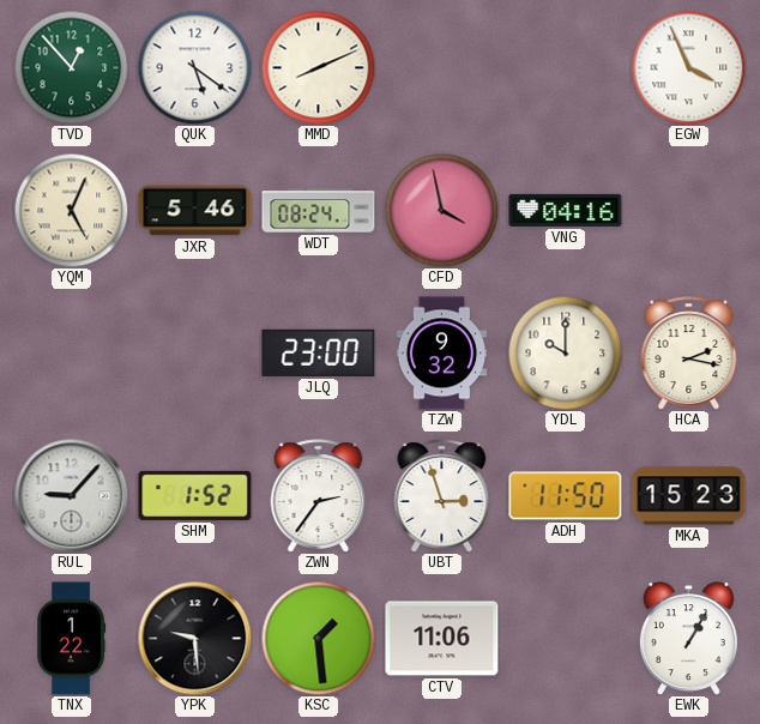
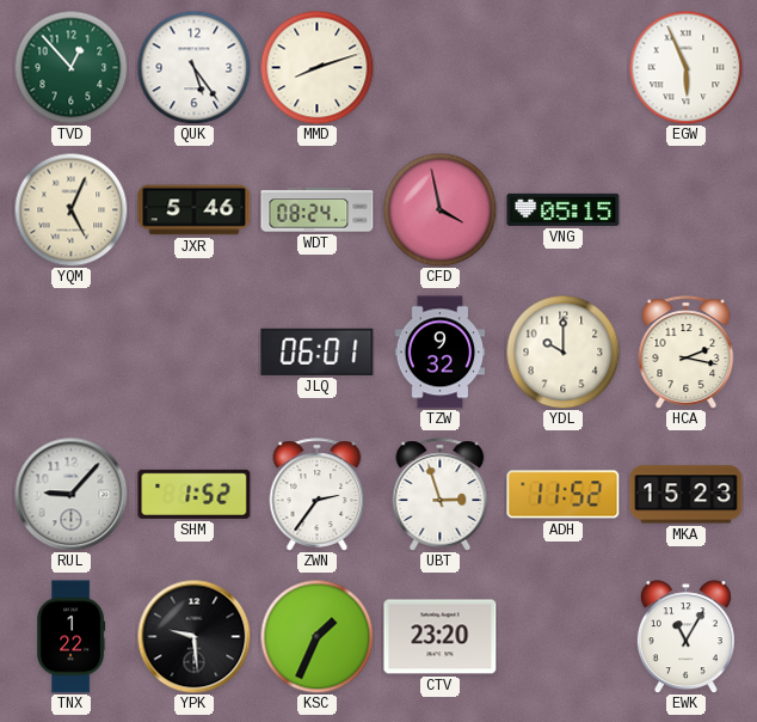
QUK: 5:21 -> 5:24
MMD: 8:11 -> 8:12
EGW: 3:56 -> 5:56
VNG: 04:16 -> 05:15
JLQ: 23:00 -> 06:01
ADH: 11:50 -> 11:52
KSC: 1:29 -> 1:34
CTV: 11:06 -> 23:20
EWK: 1:05 -> 11:05
